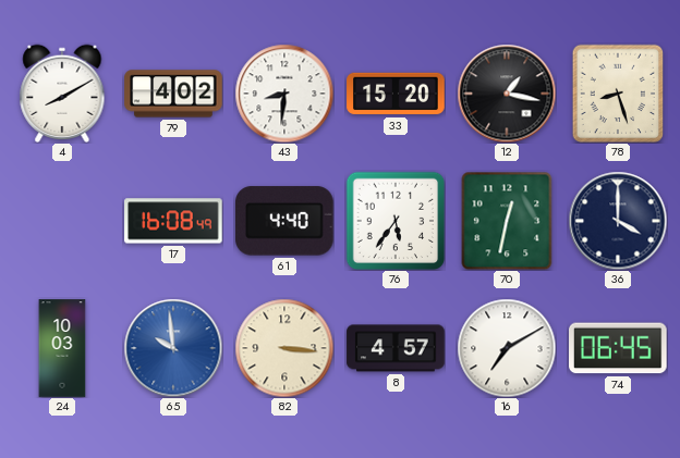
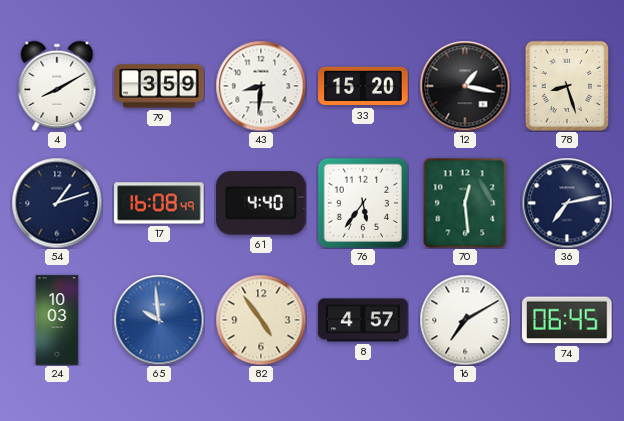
79: 4:02 -> 3:59
54: none -> 1:12
70: 12:32 -> 12:29
36: 4:00 -> 7:13
82: 3:16 -> 4:54
